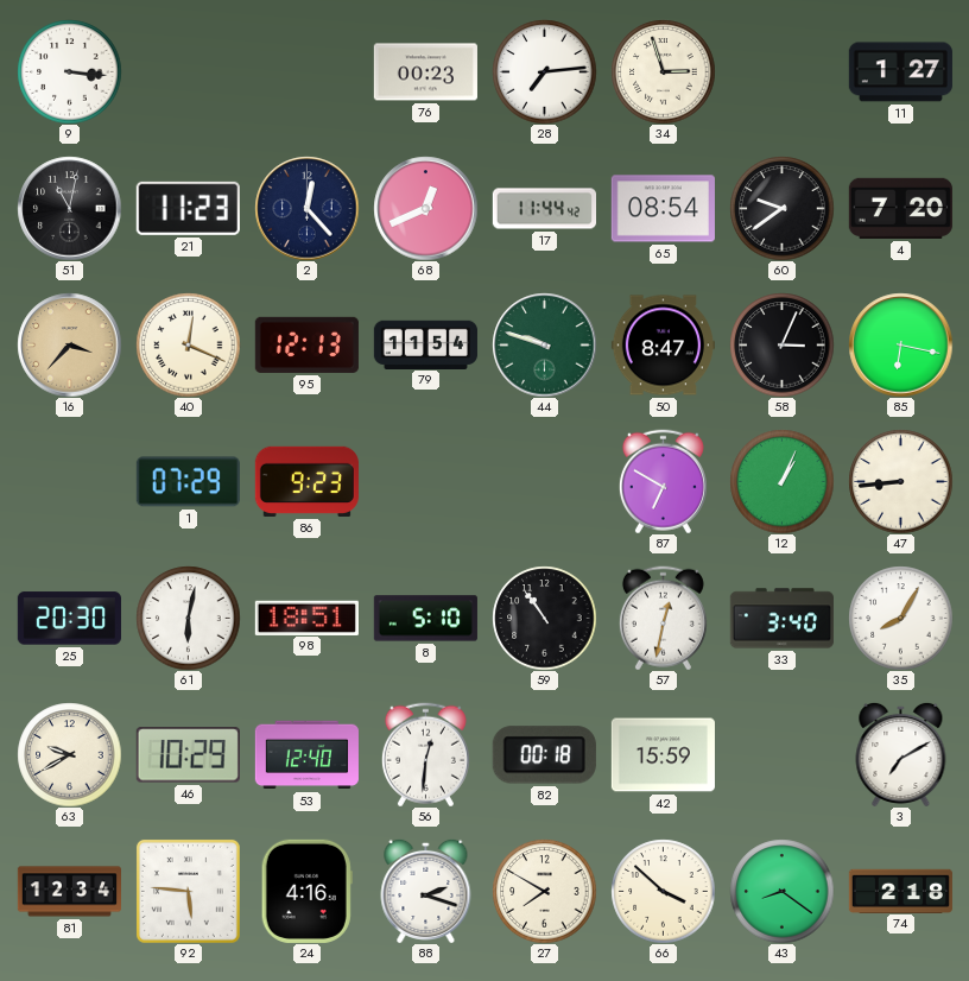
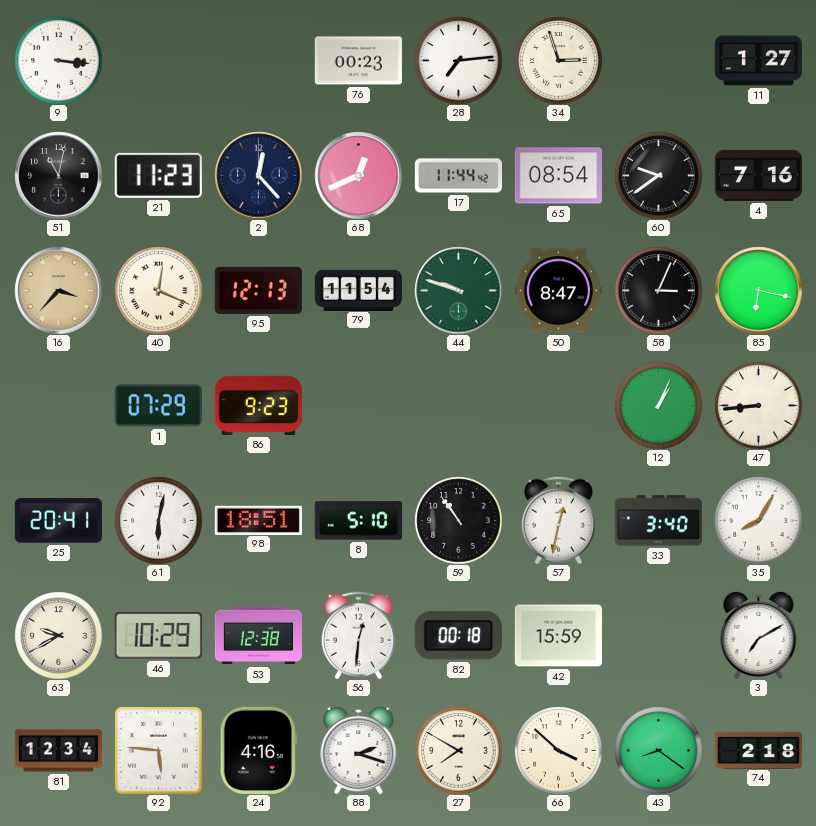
4: 7:20 -> 7:16
87: 6:50 -> none
25: 20:30 -> 20:41
53: 12:40 -> 12:38
